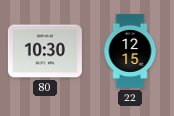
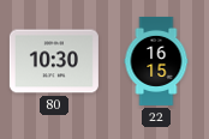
22: 12:15 -> 16:15
